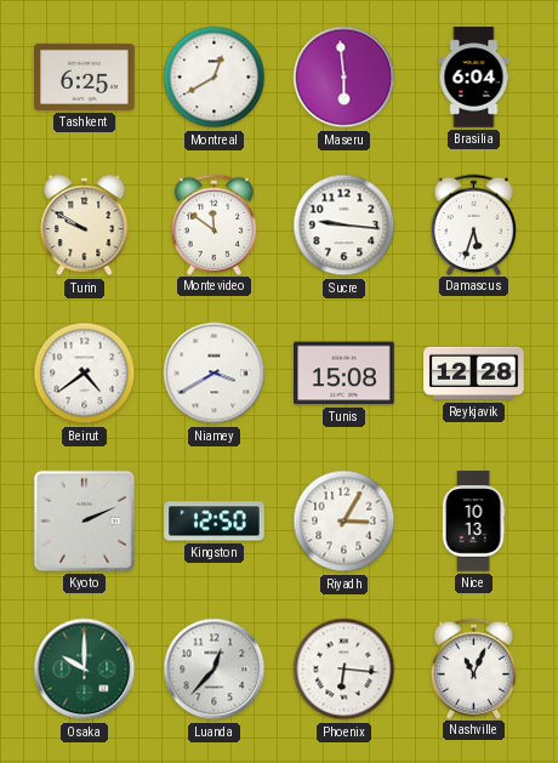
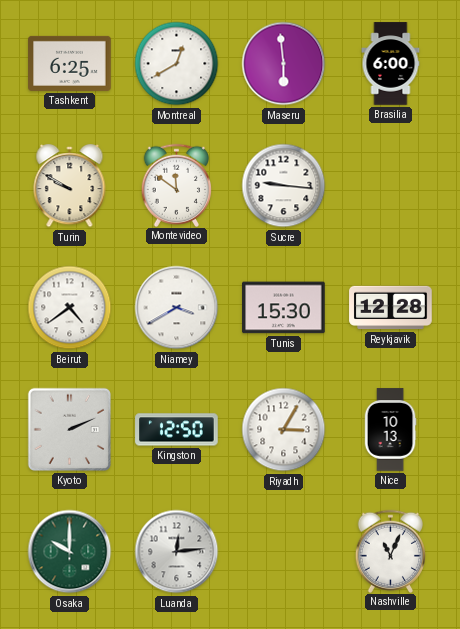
Brasilia: 6:04 -> 6:00
Damascus: 5:33 -> none
Tunis: 15:08 -> 15:30
Luanda: 12:37 -> 12:14
Phoenix: 6:16 -> none
